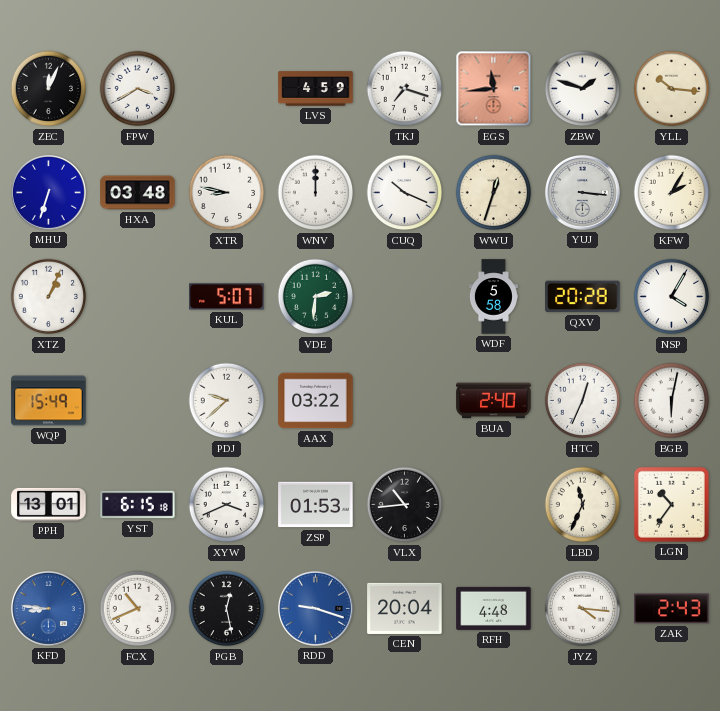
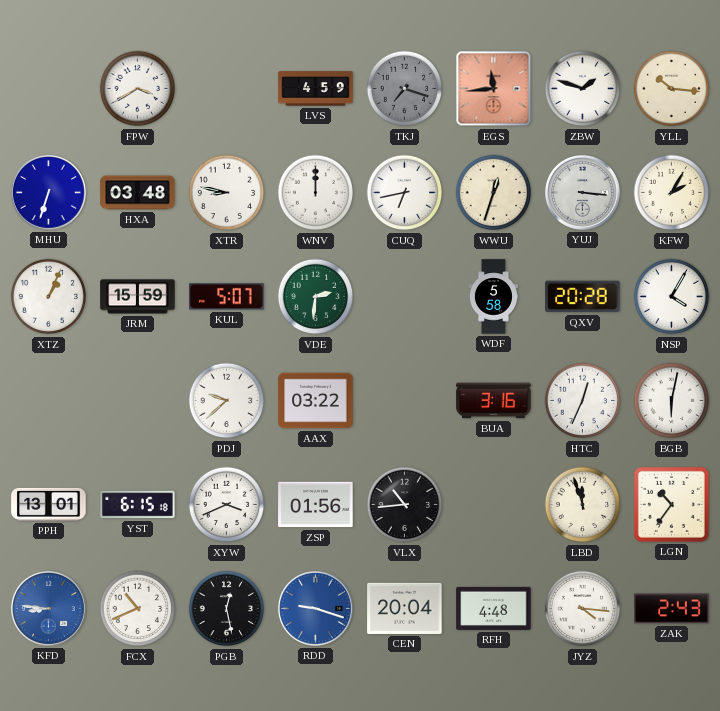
ZEC: 12:04 -> none
TKJ dial: white -> grey
CUQ: 10:19 -> 6:43
JRM: none -> 15:59
WQP: 15:49 -> none
BUA: 2:40 -> 3:16
ZSP: 01:53 -> 01:56
LBD: 11:34 -> 11:57
